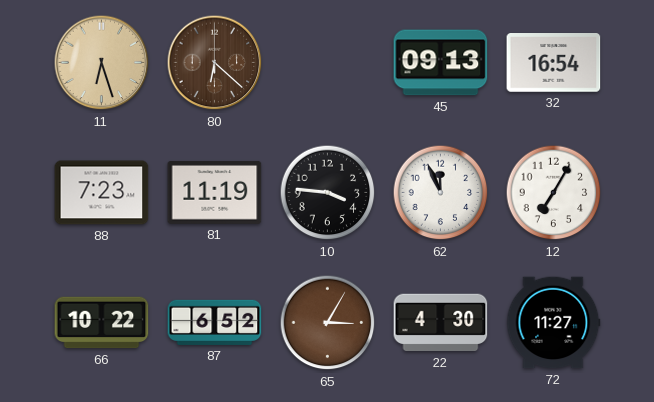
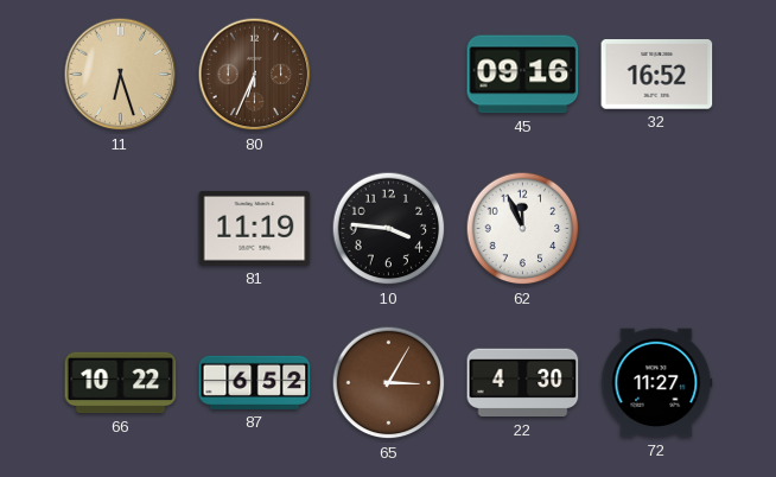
80: 6:22 -> 6:34
45: 09:13 -> 09:16
32: 16:54 -> 16:52
88: 7:23 -> none
12: 7:05 -> none
